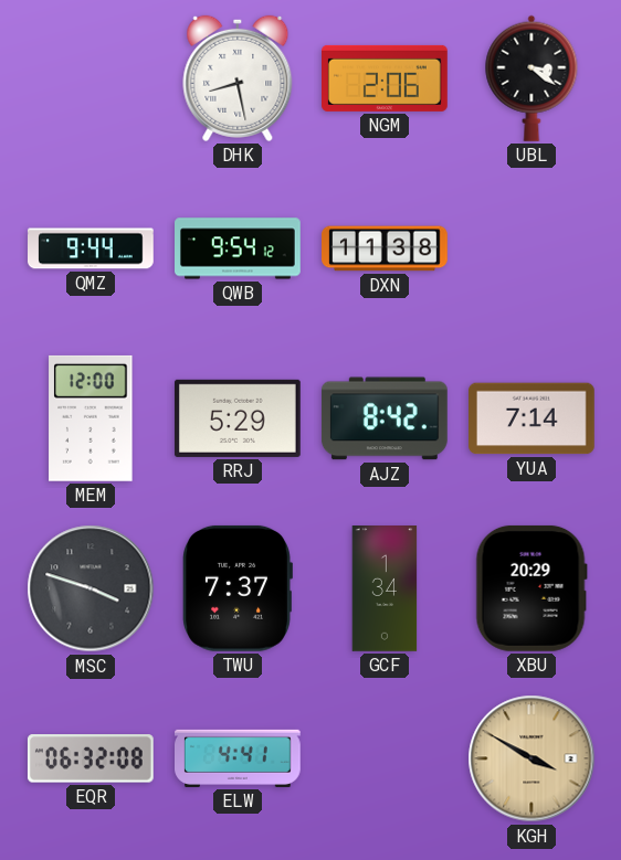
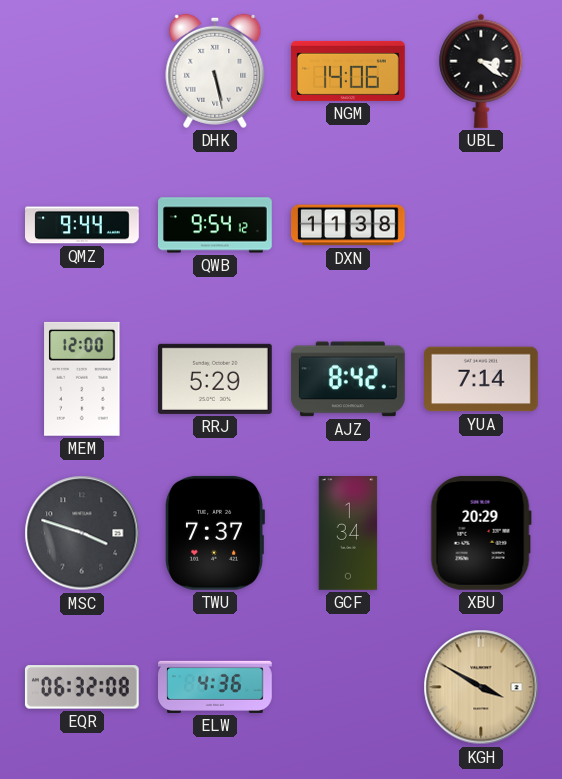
DHK: 8:28 -> 5:28
NGM: 2:06 -> 14:06
ELW: 4:41 -> 4:36
